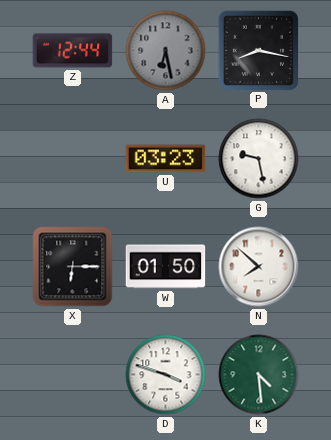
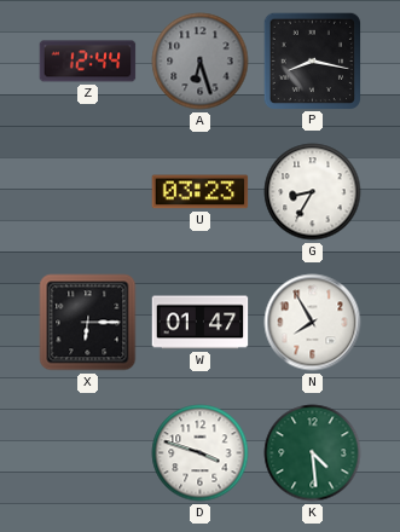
A: 6:28 -> 6:27
G: 9:28 -> 8:35
W: 01:50 -> 01:47
N: 7:52 -> 7:55
